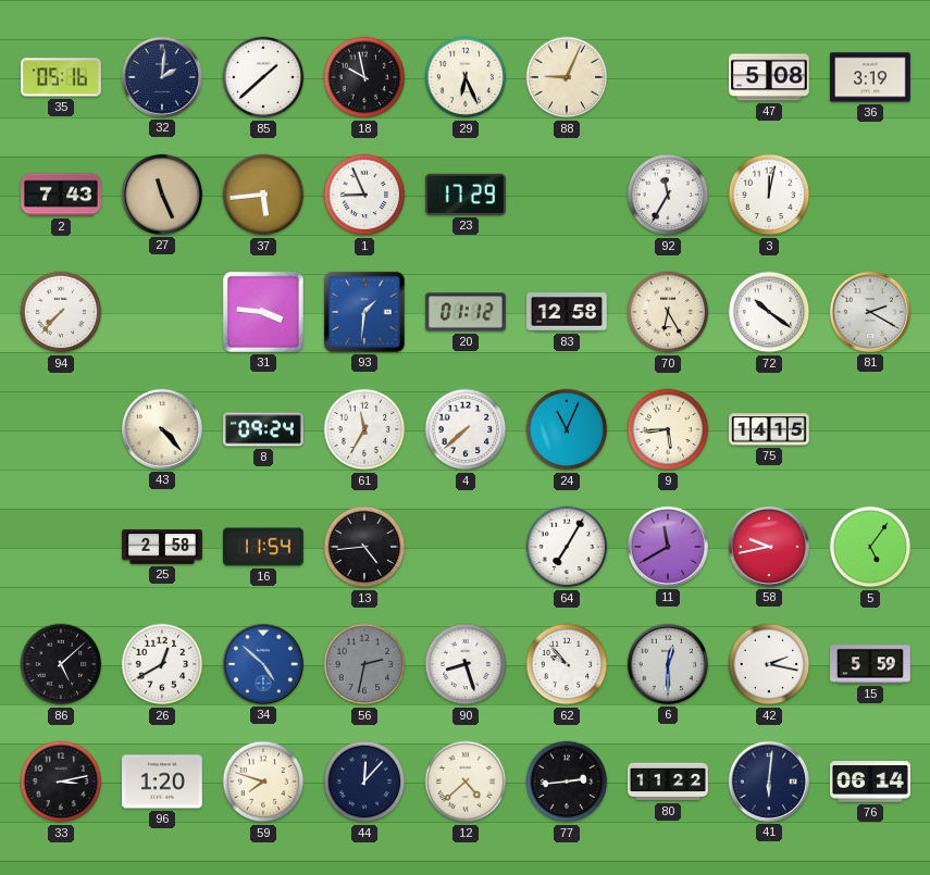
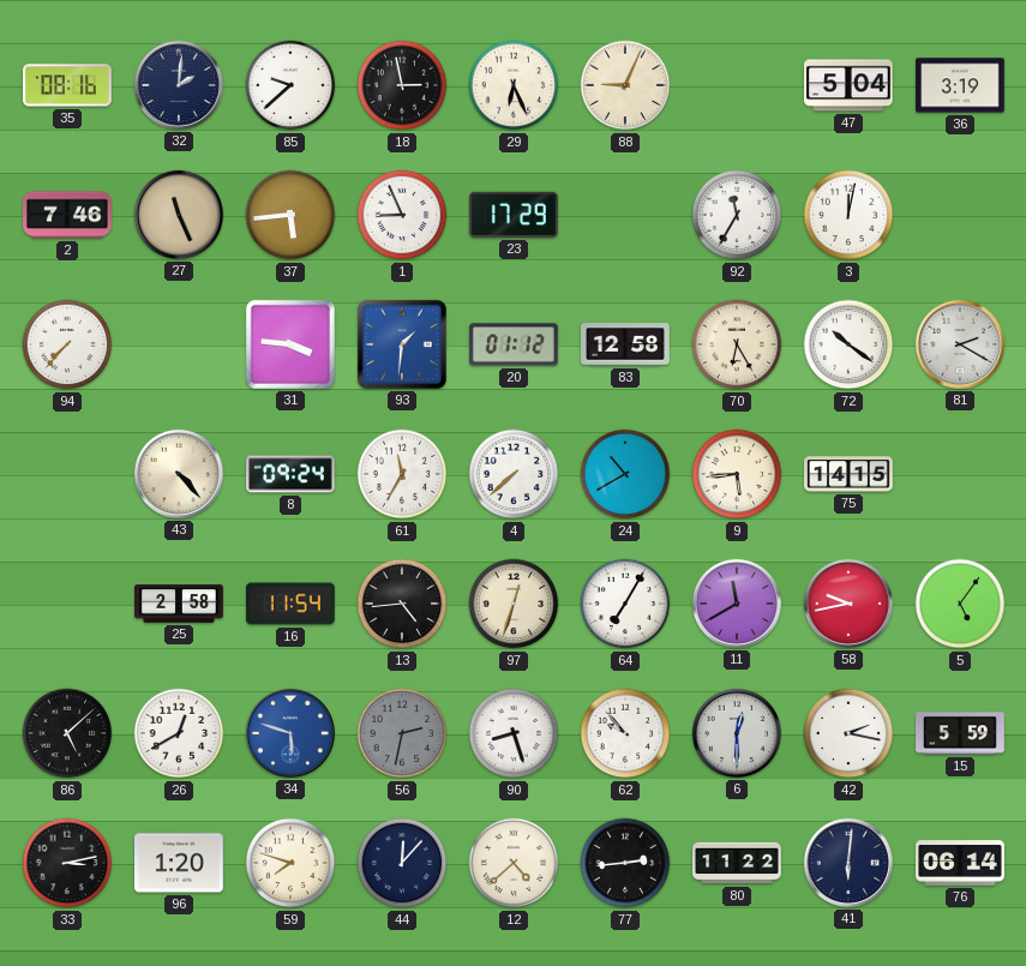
35: 05:16 -> 08:16
85: 1:38 -> 9:38
18: 9:58 -> 2:58
47: 5:08 -> 5:04
2: 7:43 -> 7:46
24: 11:04 -> 10:40
97: none -> 12:33
34: 4:52 -> 5:48
